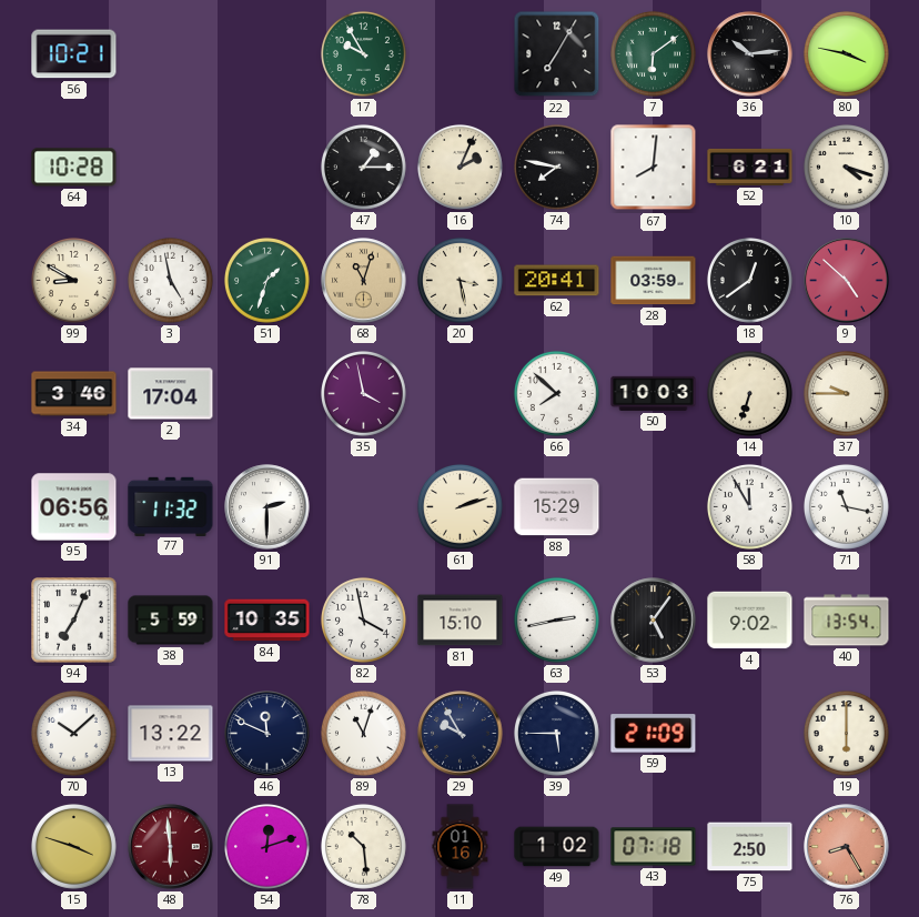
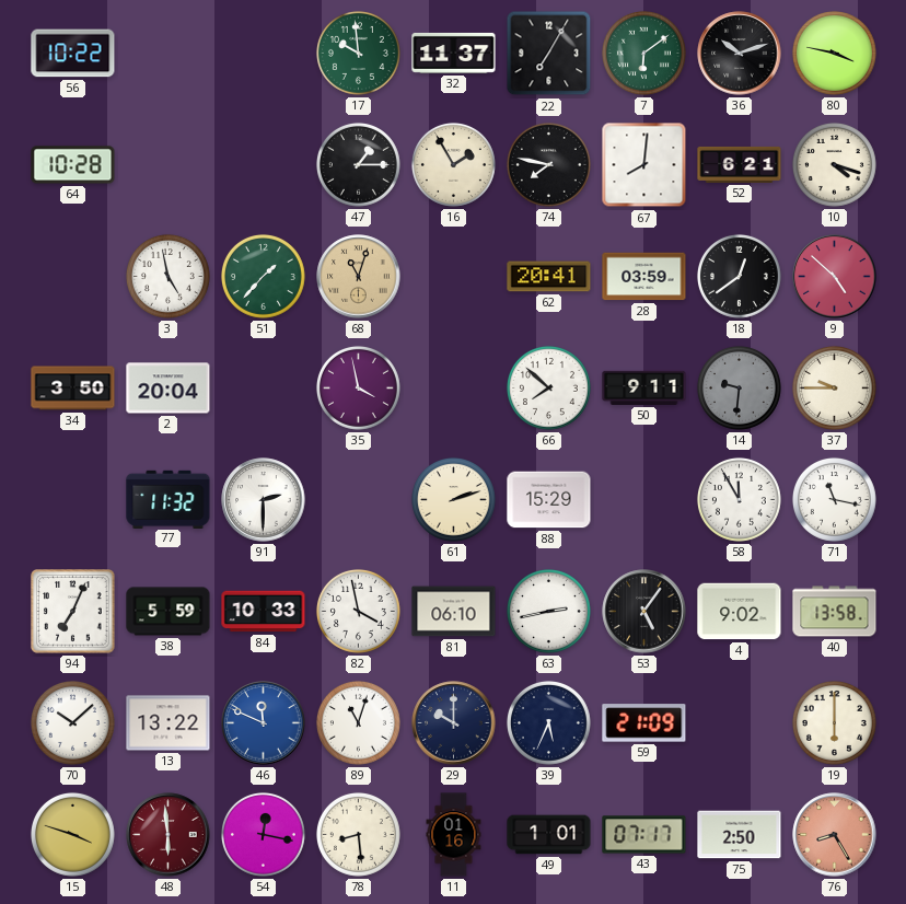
56: 10:21 -> 10:22
17: 9:55 -> 9:59
32: none -> 11:37
36: 10:14 -> 10:12
16: 2:04 -> 1:55
99: 8:50 -> none
51: 1:33 -> 1:37
20: 3:28 -> none
34: 3:46 -> 3:50
2: 17:04 -> 20:04
50: 10:03 -> 9:11
14: 6:33 -> 9:31
14 dial: cream -> grey
95: 06:56 -> none
84: 10:35 -> 10:33
81: 15:10 -> 06:10
40: 13:54 -> 13:58
46 dial: navy -> blue
29: 9:55 -> 10:00
39: 5:45 -> 5:34
54: 12:12 -> 12:17
78: 10:29 -> 8:29
49: 1:02 -> 1:01
43: 07:18 -> 07:17
